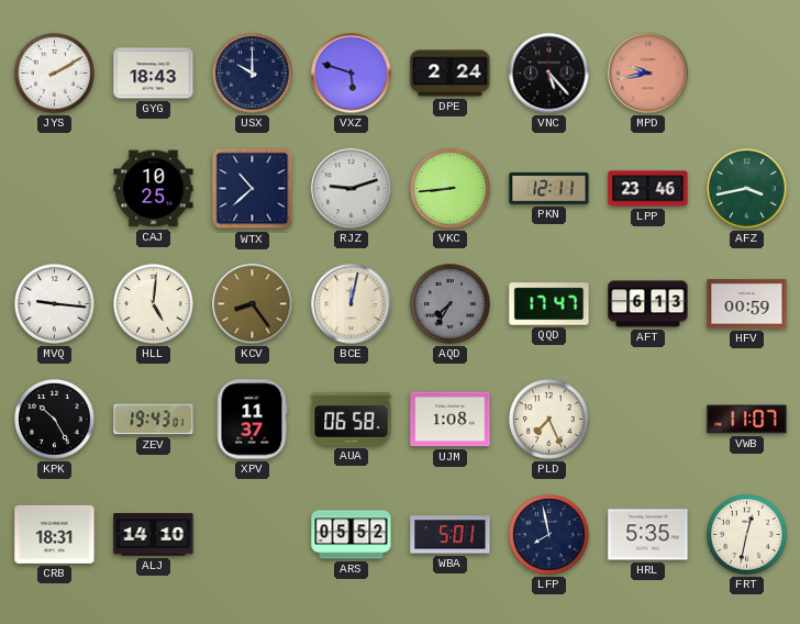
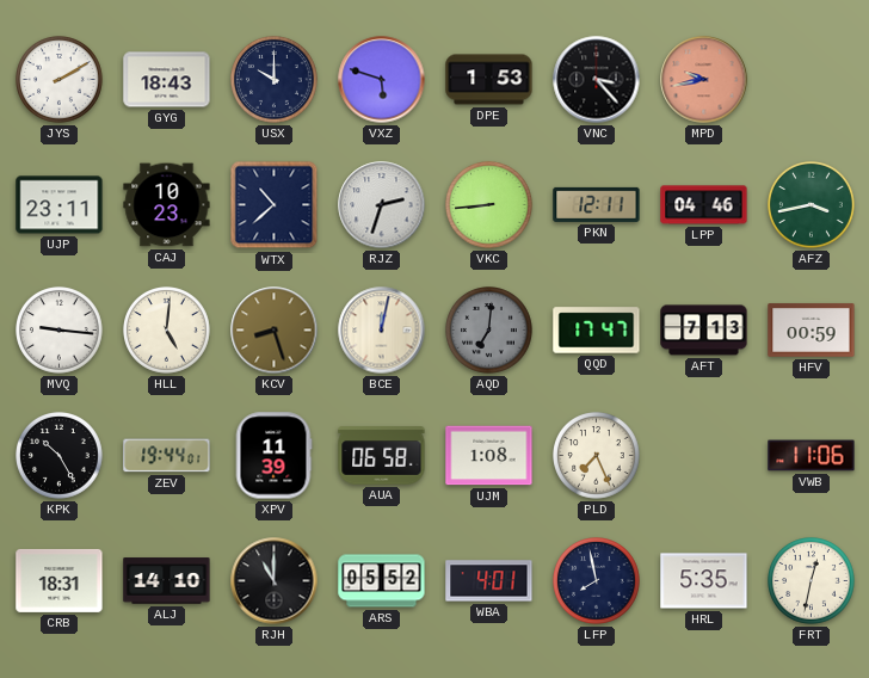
DPE: 2:24 -> 1:53
VNC: 5:23 -> 3:23
UJP: none -> 23:11
CAJ: 10:25 -> 10:23
RJZ: 9:12 -> 2:33
LPP: 23:46 -> 04:46
KCV: 8:24 -> 8:27
AQD: 7:35 -> 7:01
AFT: 6:13 -> 7:13
ZEV: 19:43 -> 19:44
XPV: 11:37 -> 11:39
VWB: 11:07 -> 11:06
RJH: none -> 11:00
WBA: 5:01 -> 4:01
